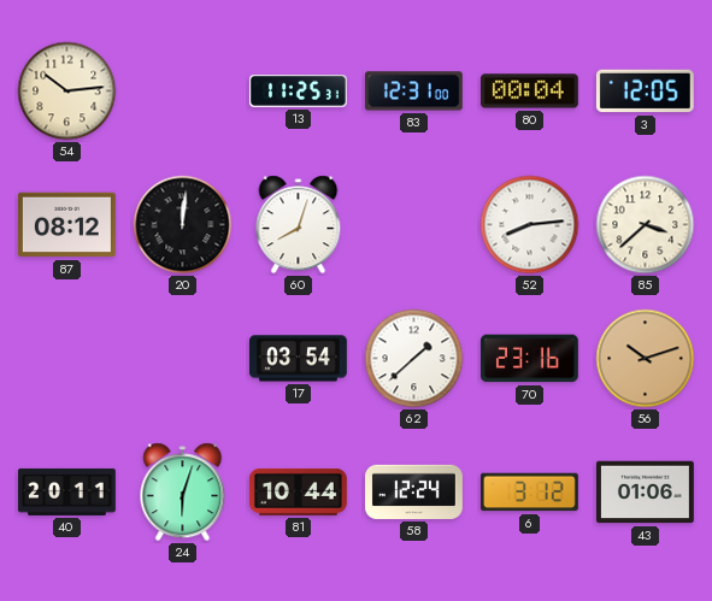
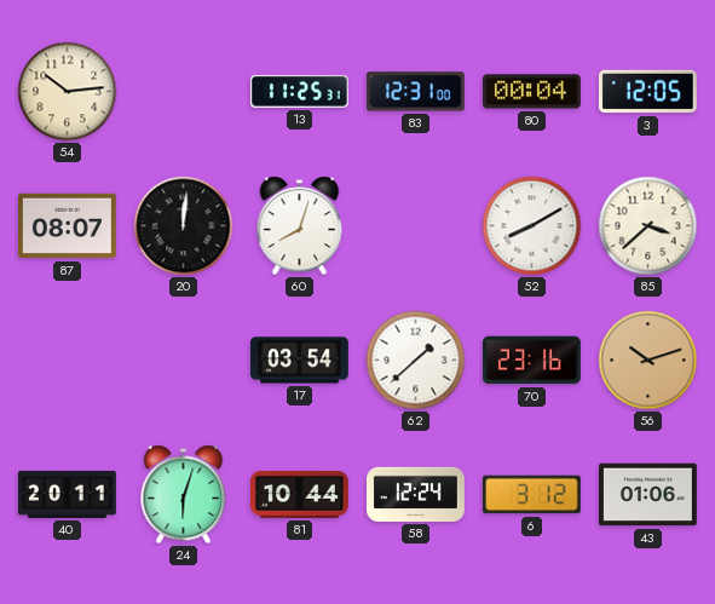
87: 08:12 -> 08:07
52: 8:14 -> 8:10
